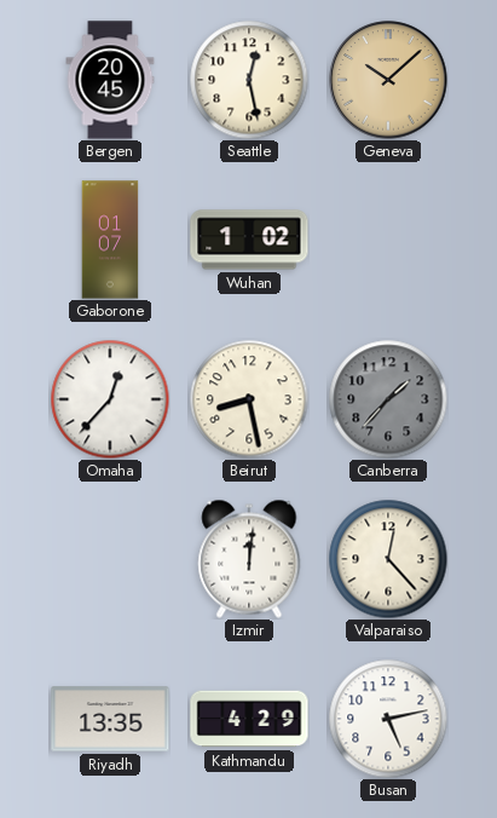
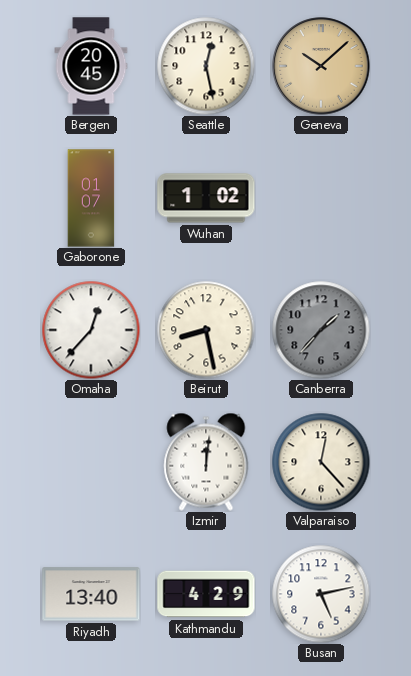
Riyadh: 13:35 -> 13:40
